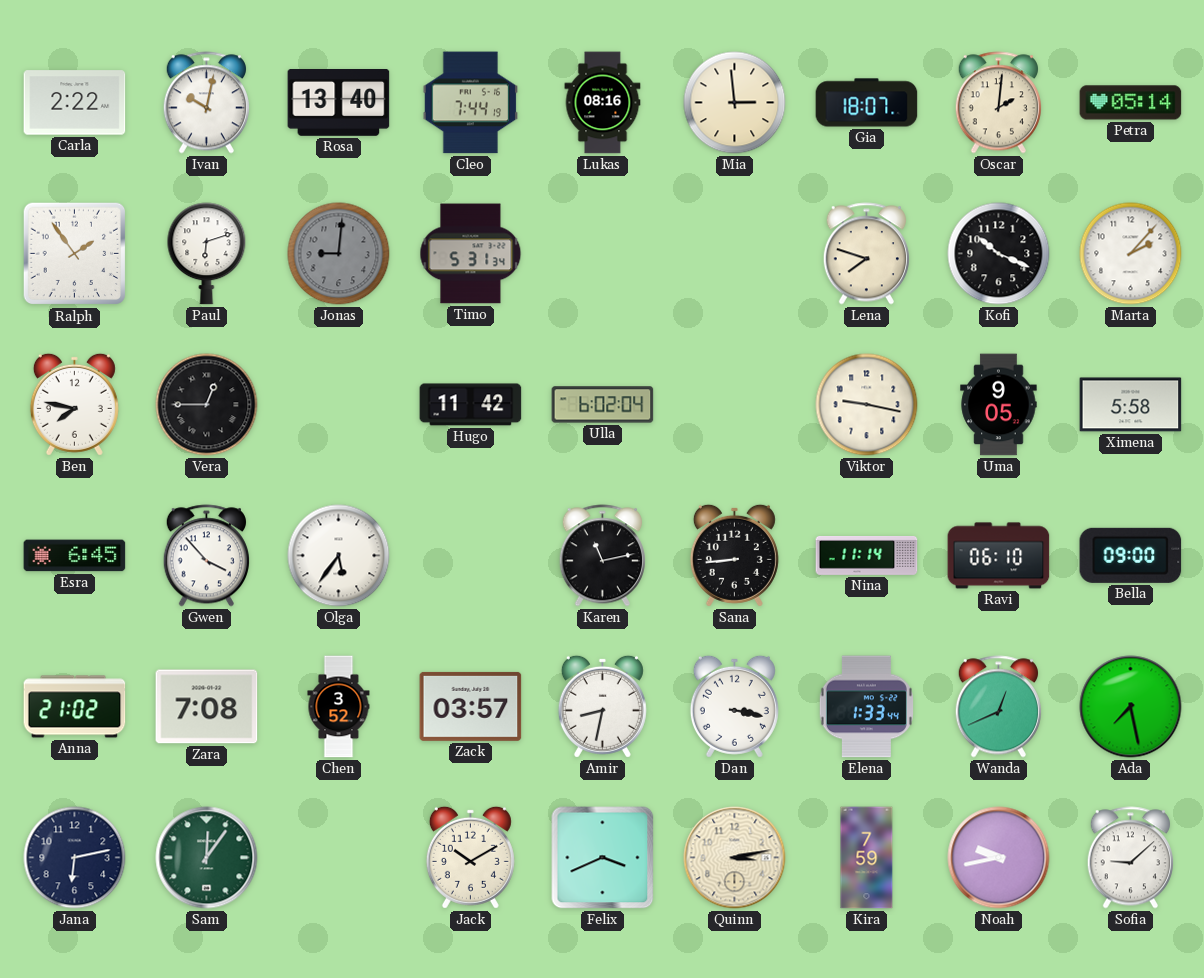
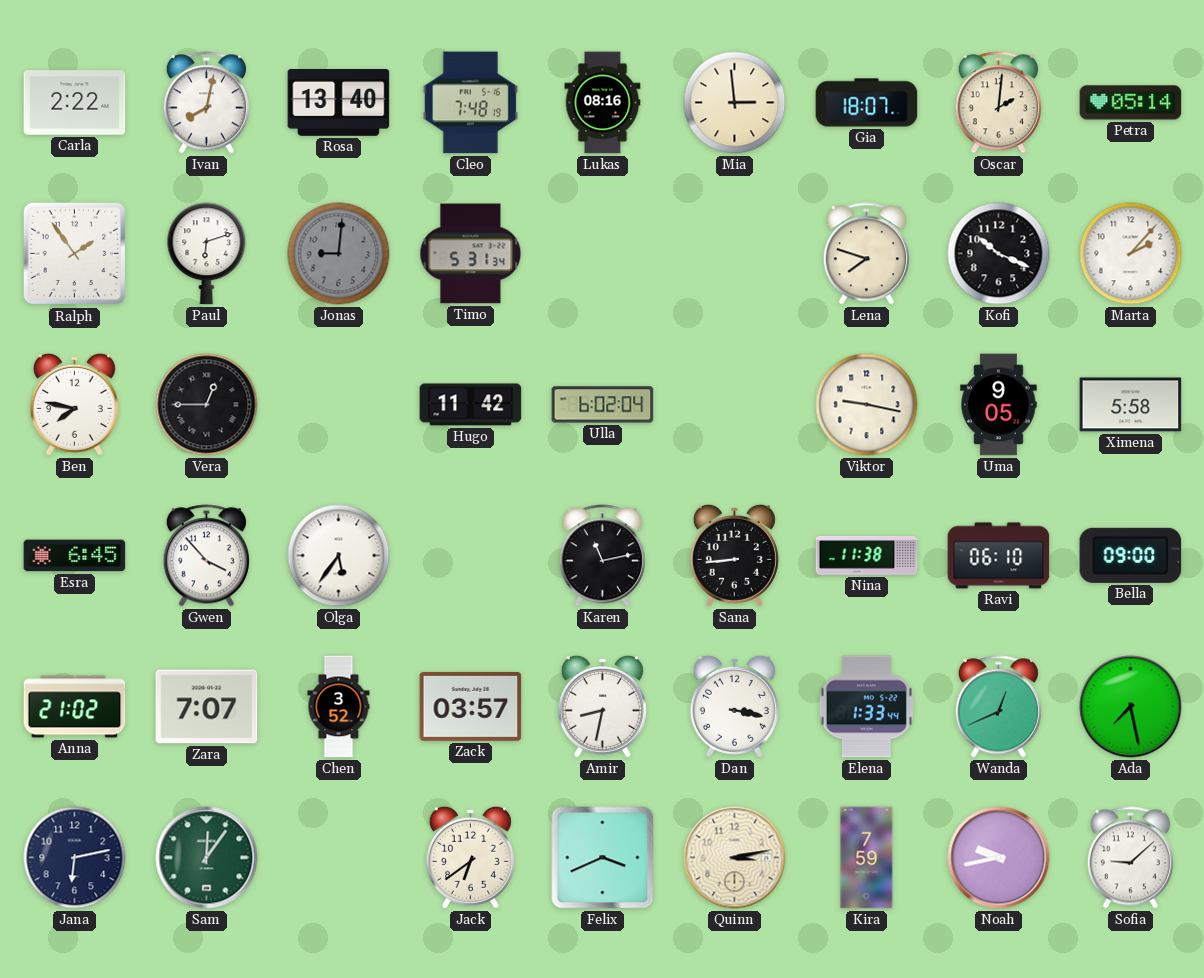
Ivan: 10:02 -> 8:02
Cleo: 7:44 -> 7:48
Nina: 11:14 -> 11:38
Zara: 7:08 -> 7:07
Jack: 10:10 -> 6:39
